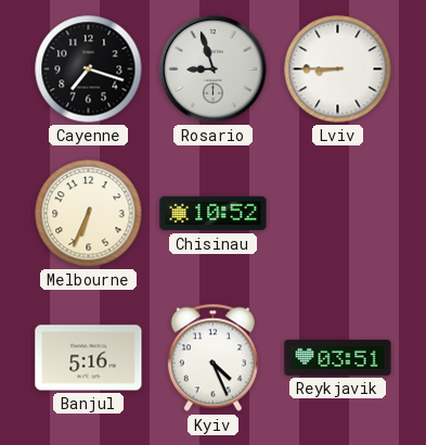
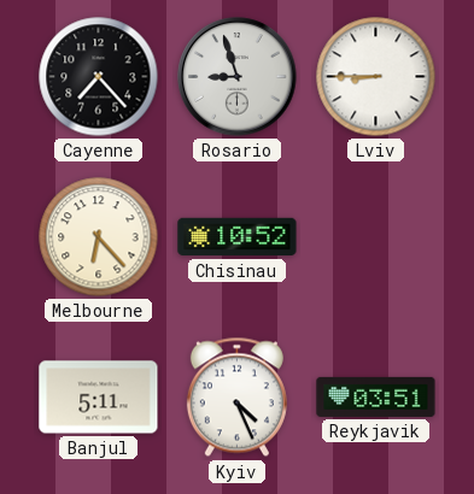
Cayenne: 7:18 -> 7:23
Melbourne: 6:34 -> 6:23
Banjul: 5:16 -> 5:11
